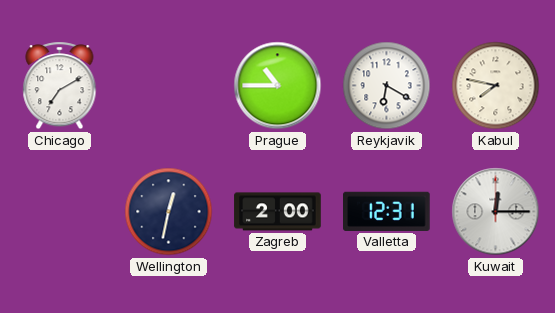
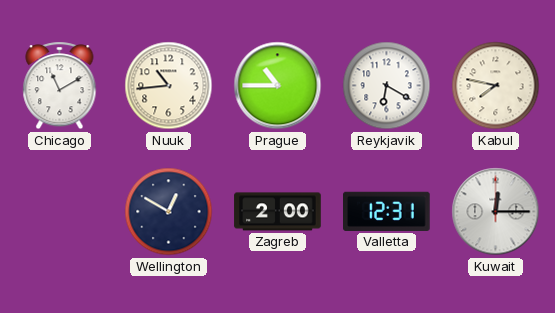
Chicago: 7:10 -> 11:10
Nuuk: none -> 10:44
Wellington: 12:32 -> 12:50
